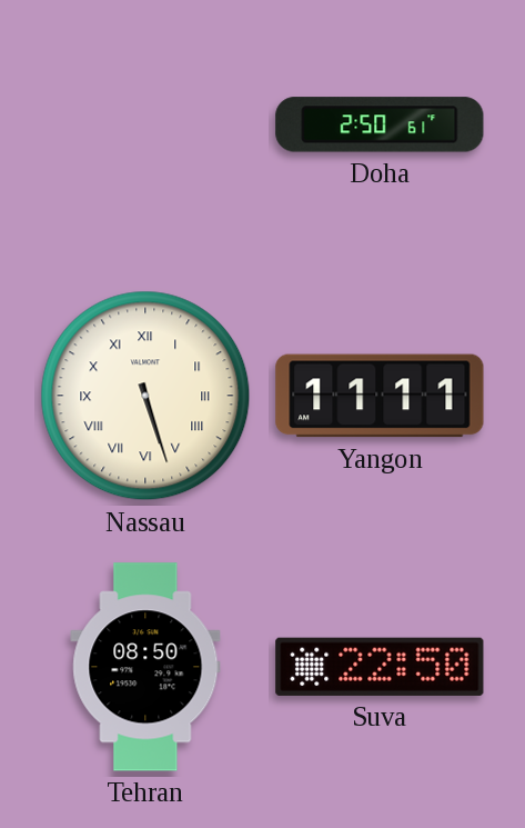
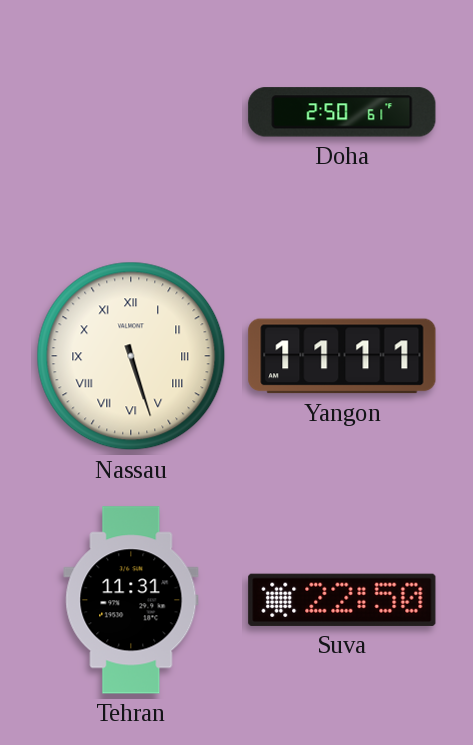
Tehran: 08:50 -> 11:31
